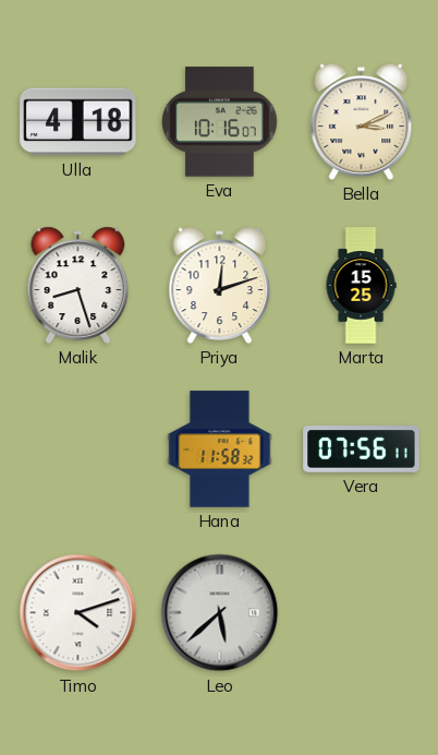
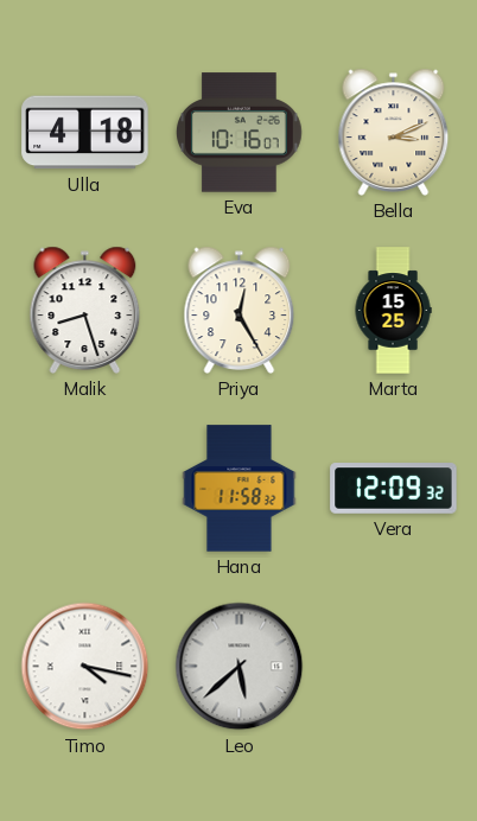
Priya: 12:12 -> 12:25
Vera: 07:56 -> 12:09
Timo: 4:12 -> 4:17
